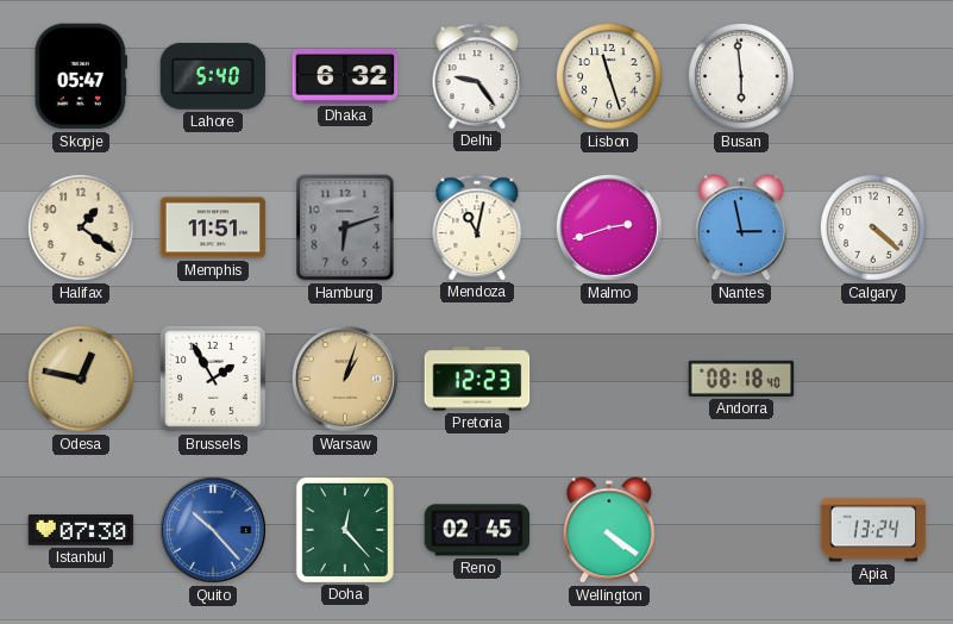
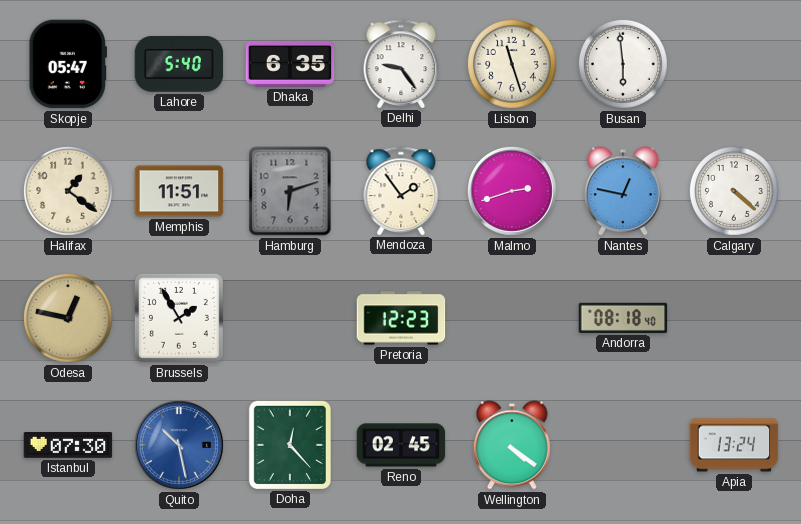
Dhaka: 6:32 -> 6:35
Mendoza: 11:02 -> 1:54
Nantes: 2:58 -> 12:47
Warsaw: 1:03 -> none
Quito: 10:23 -> 10:28
